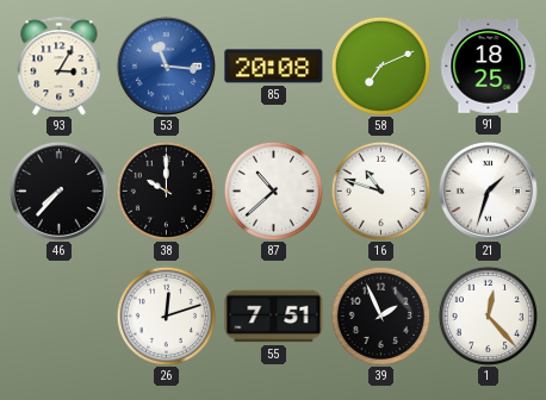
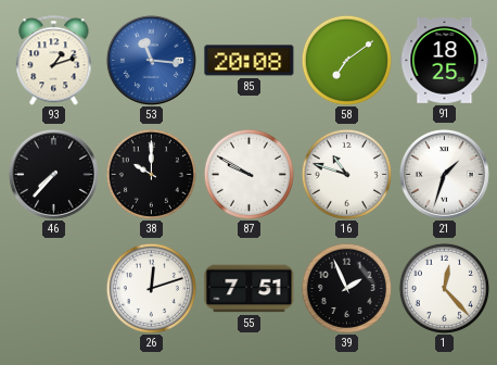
93: 3:05 -> 1:12
58: 7:11 -> 7:09
87: 10:38 -> 9:50
